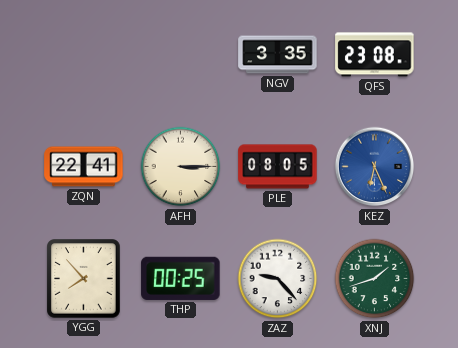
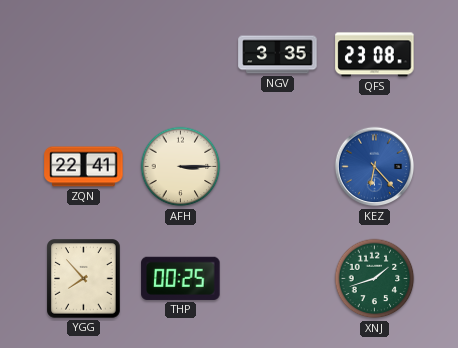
PLE: 08:05 -> none
KEZ: 6:26 -> 6:23
ZAZ: 9:23 -> none
